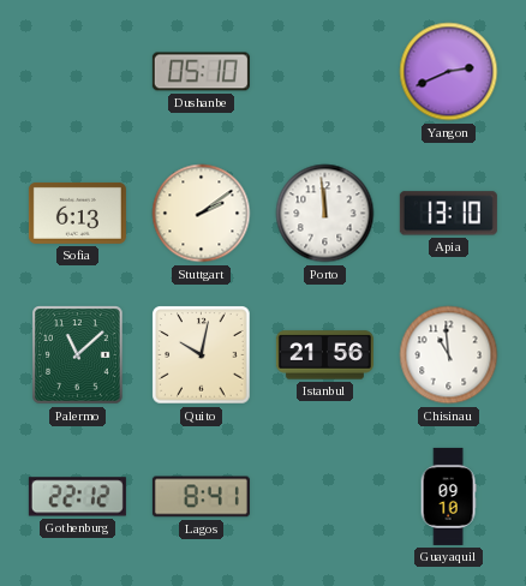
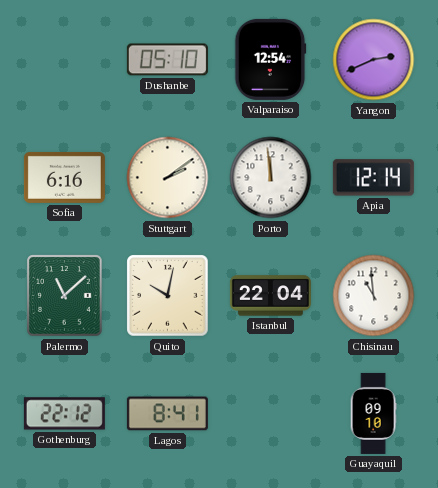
Valparaiso: none -> 12:54
Sofia: 6:13 -> 6:16
Apia: 13:10 -> 12:14
Istanbul: 21:56 -> 22:04
